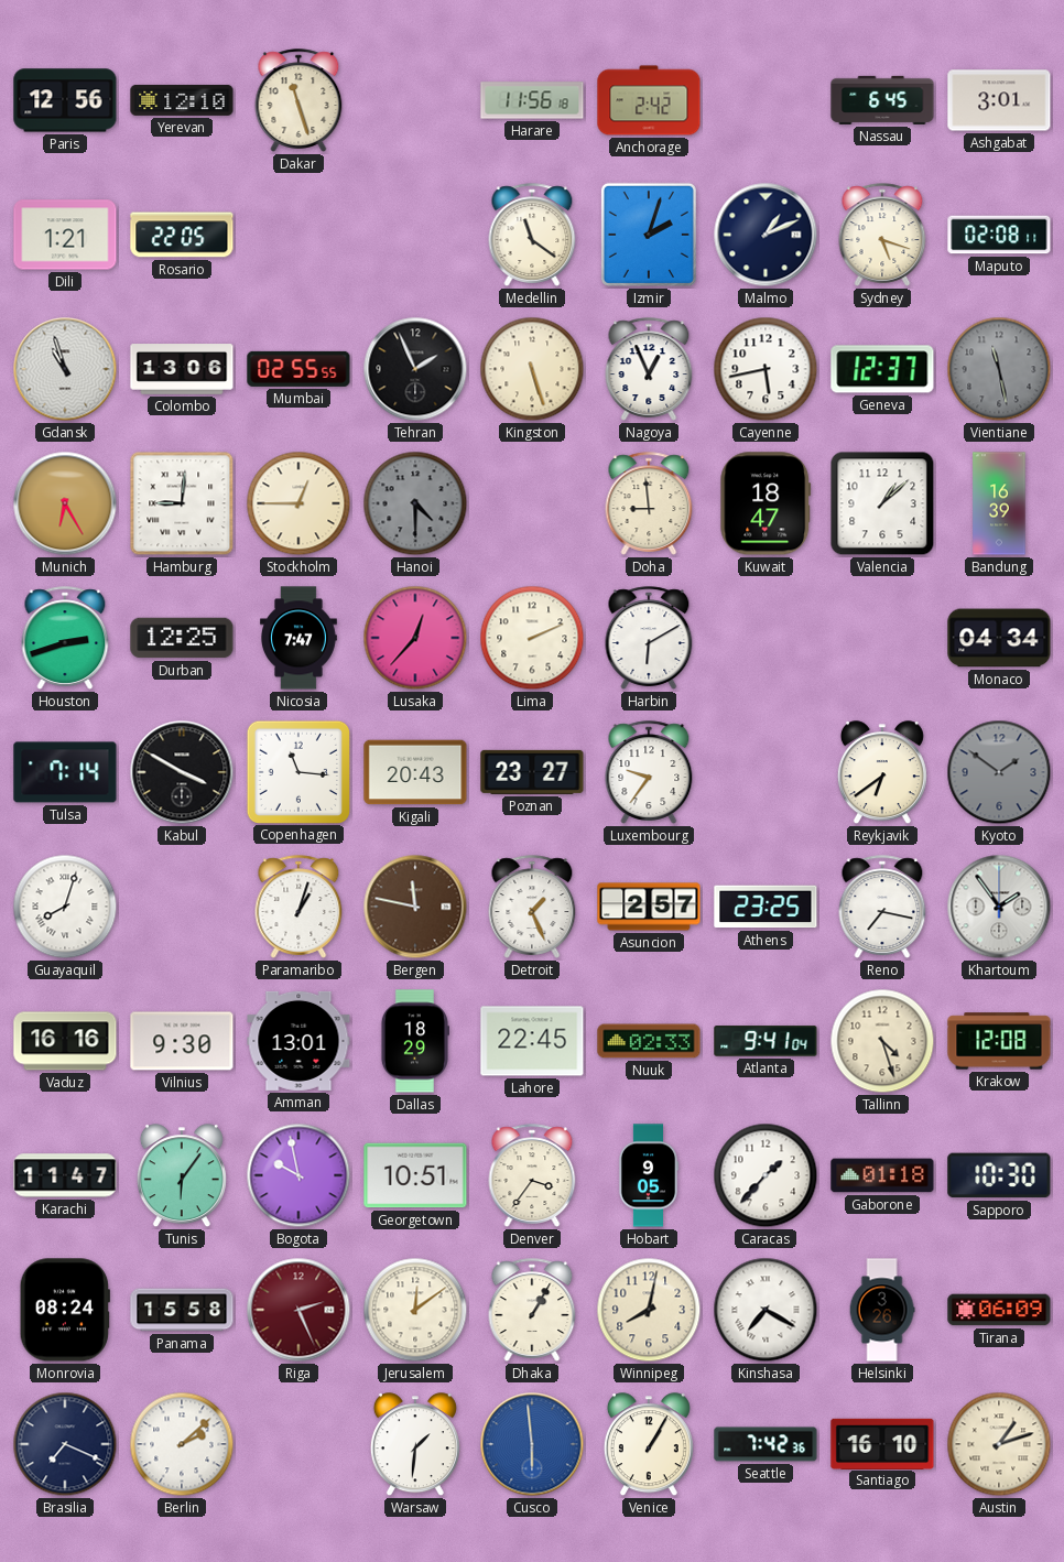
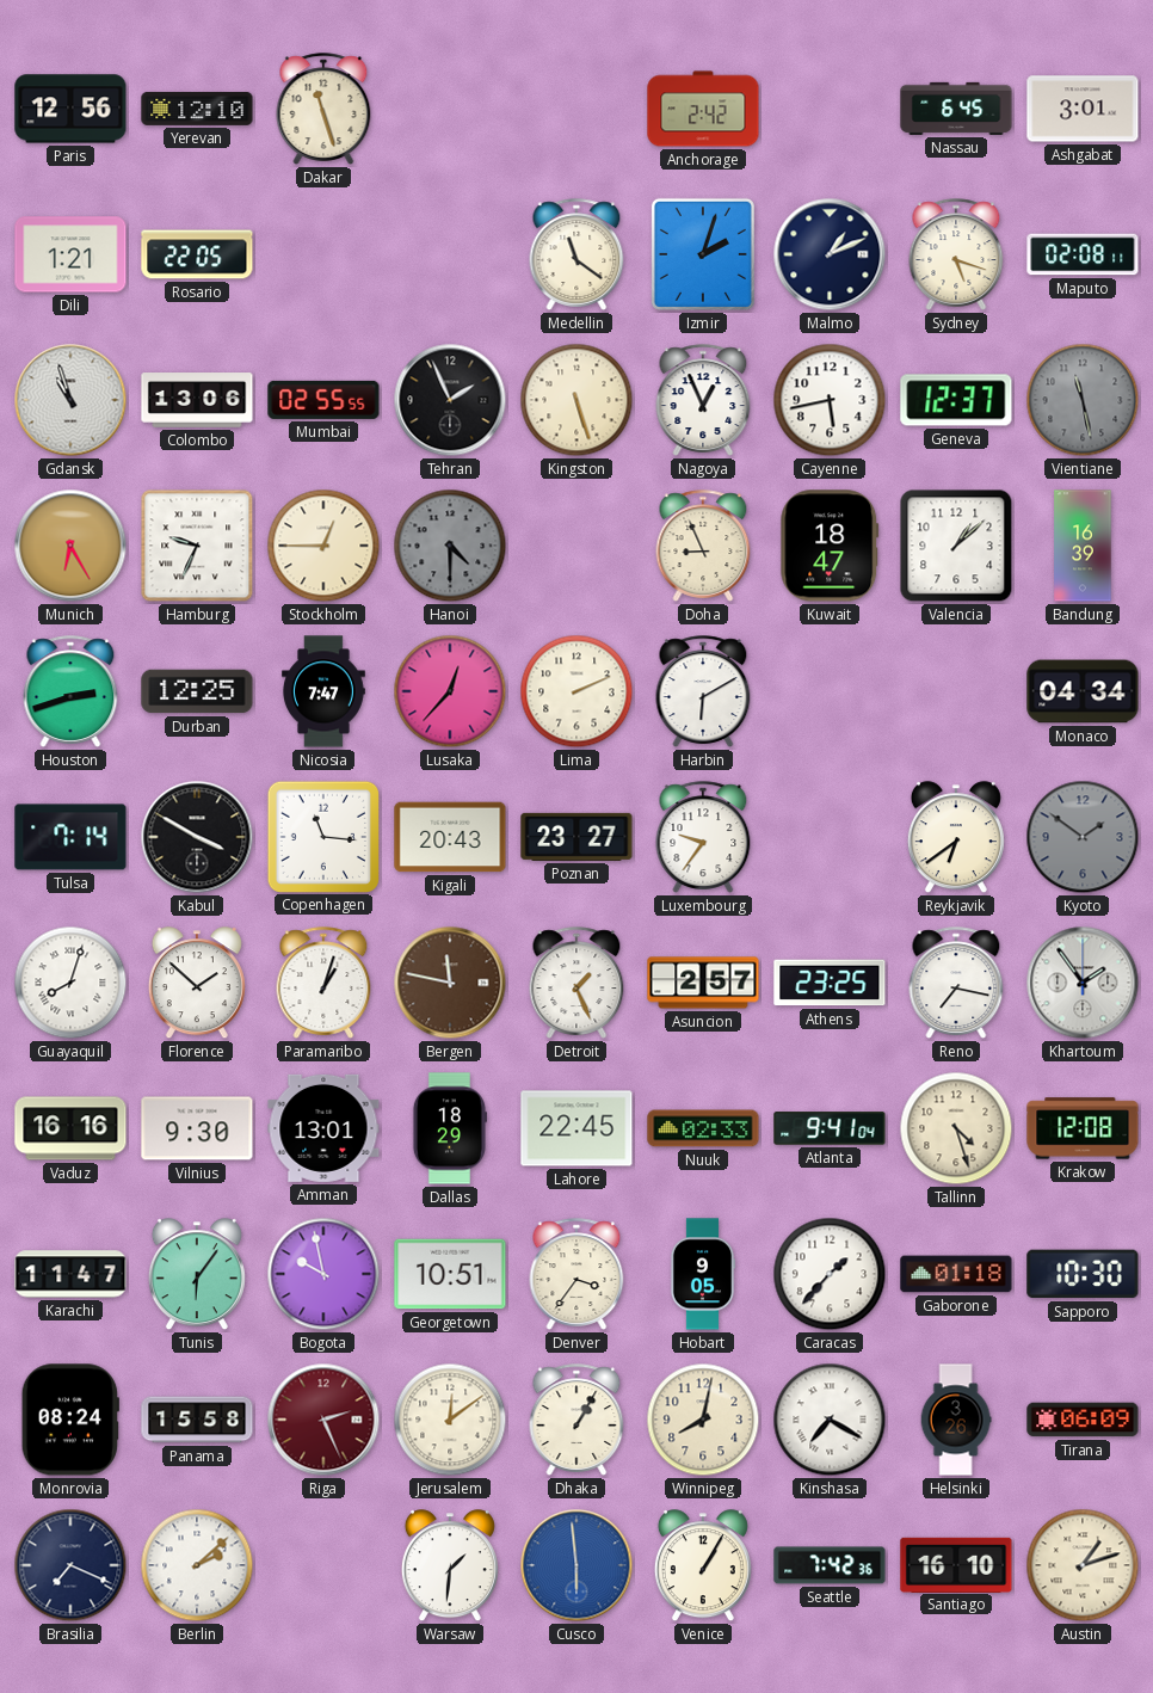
Harare: 11:56 -> none
Hamburg: 9:01 -> 9:34
Doha: 8:59 -> 8:56
Florence: none -> 1:52
